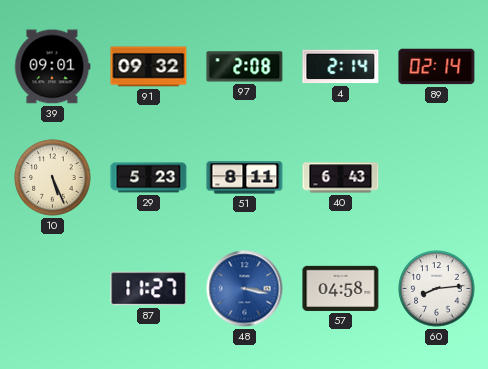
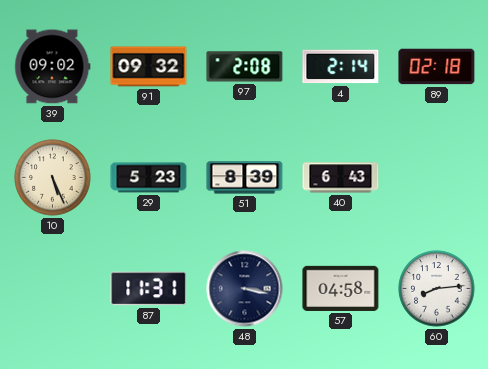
39: 09:01 -> 09:02
89: 02:14 -> 02:18
51: 8:11 -> 8:39
87: 11:27 -> 11:31
48 dial: blue -> navy
